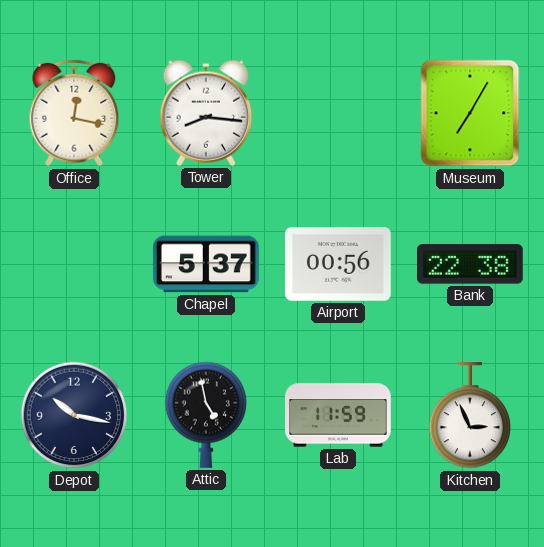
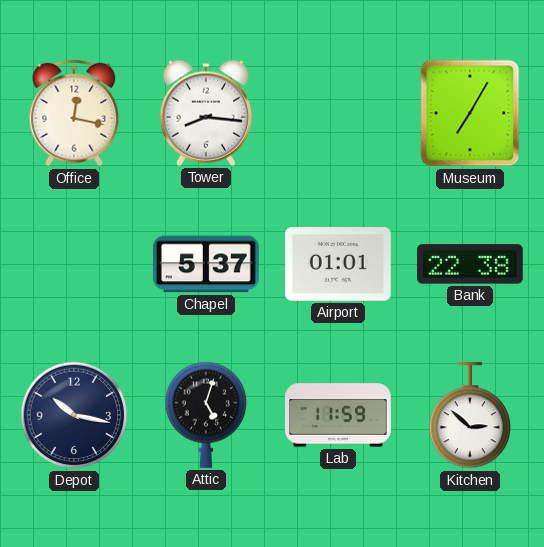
Airport: 00:56 -> 01:01
Attic: 4:58 -> 5:03
Kitchen: 2:56 -> 2:52
